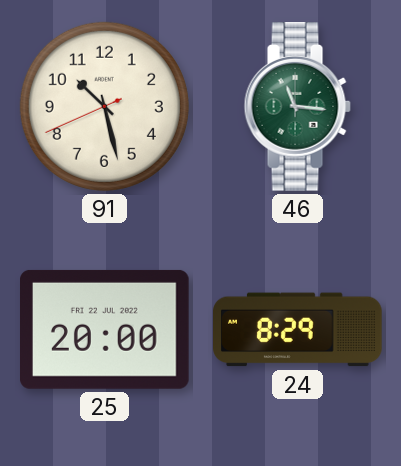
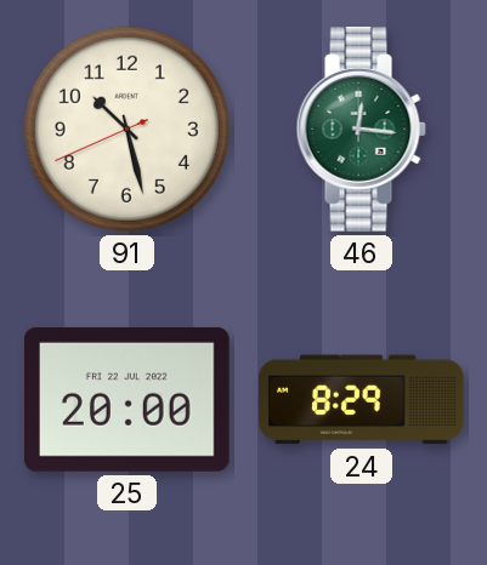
46: 11:16 -> 12:16
